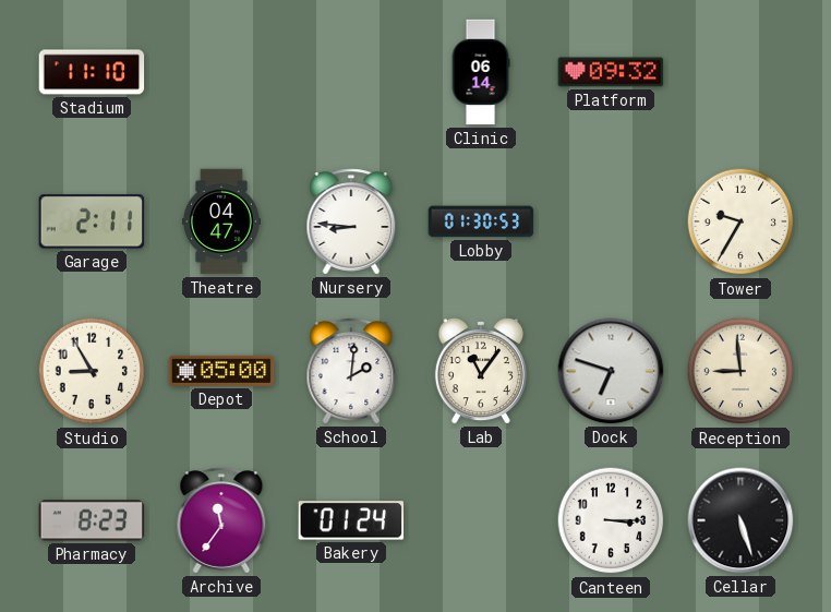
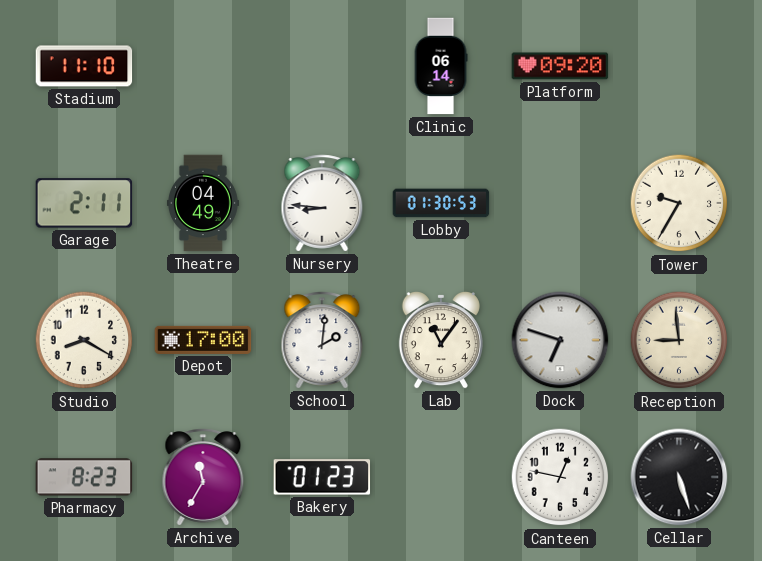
Platform: 09:32 -> 09:20
Theatre: 04:47 -> 04:49
Studio: 8:55 -> 8:20
Depot: 05:00 -> 17:00
Archive: 11:36 -> 11:35
Bakery: 01:24 -> 01:23
Canteen: 3:15 -> 12:47
